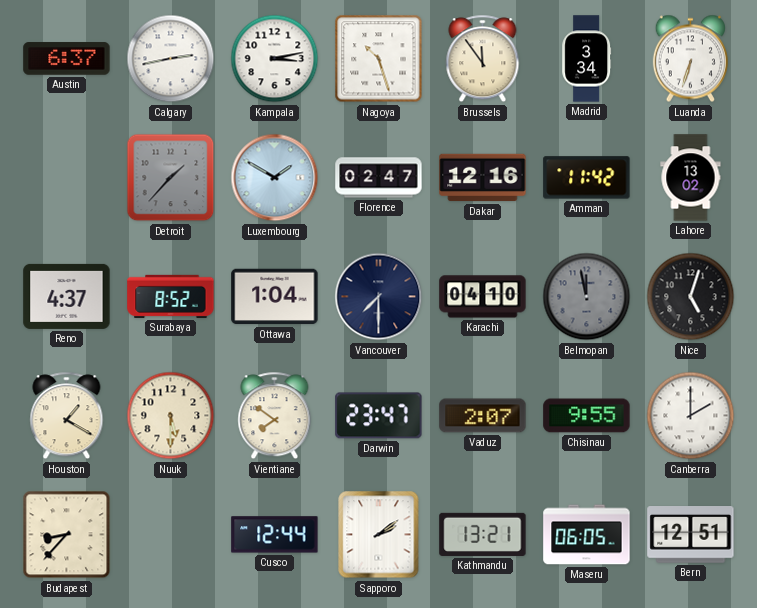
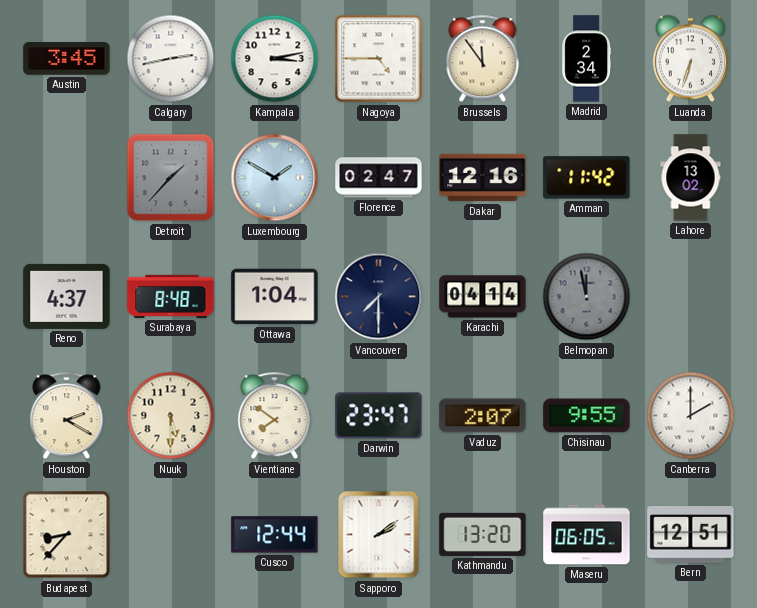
Austin: 6:37 -> 3:45
Nagoya: 10:27 -> 4:45
Madrid: 3:34 -> 2:34
Surabaya: 8:52 -> 8:48
Karachi: 04:10 -> 04:14
Nice: 5:03 -> none
Houston: 1:20 -> 2:20
Kathmandu: 13:21 -> 13:20
